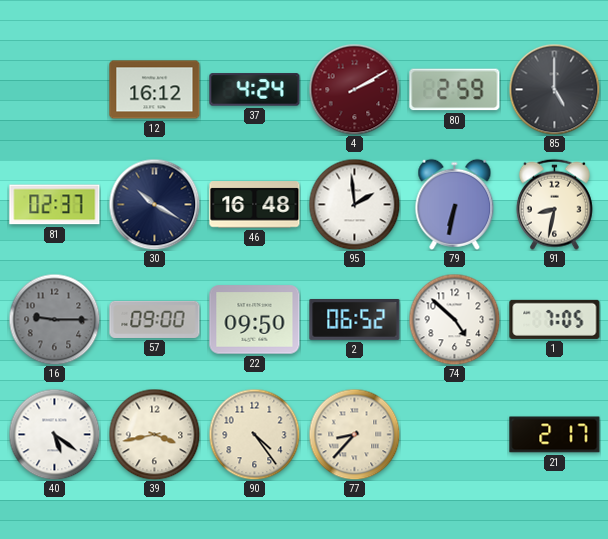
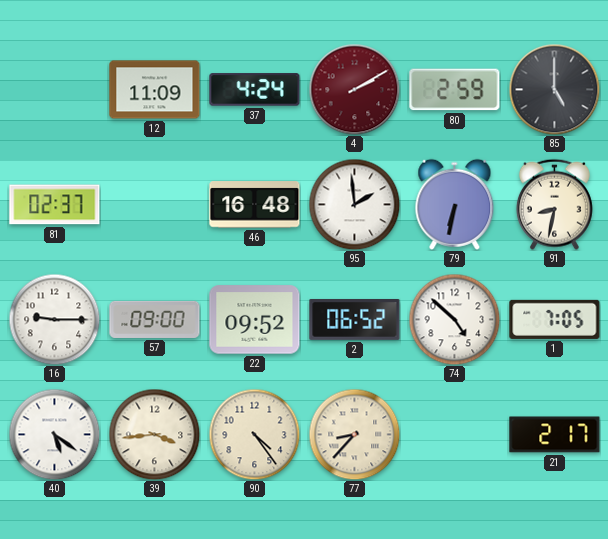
12: 16:12 -> 11:09
30: 10:20 -> none
16 dial: grey -> white
22: 09:50 -> 09:52
39: 3:43 -> 3:44
